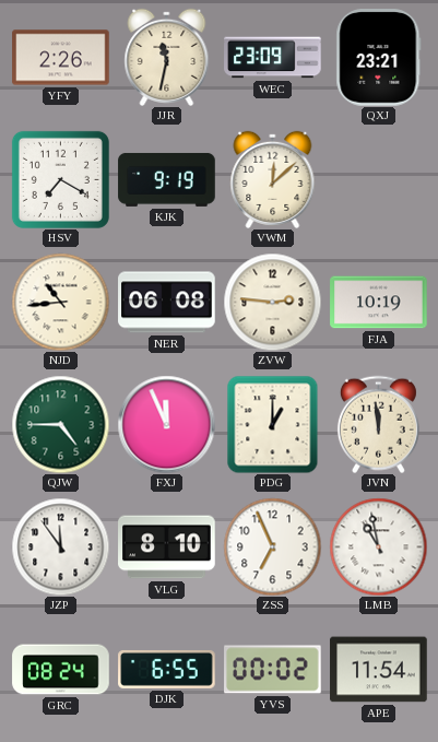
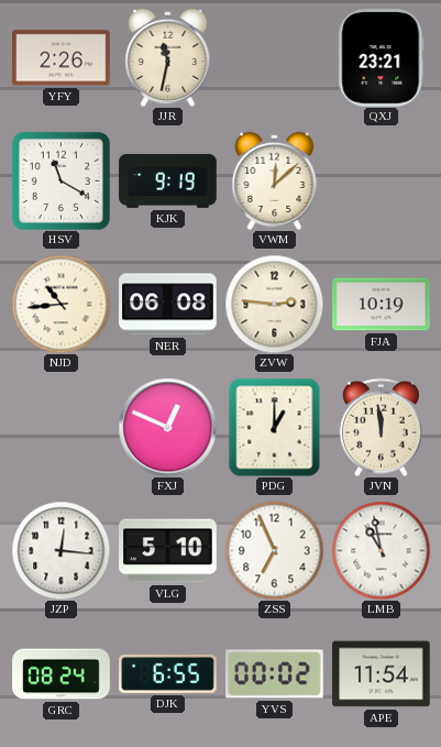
WEC: 23:09 -> none
HSV: 7:20 -> 11:20
QJW: 4:45 -> none
FXJ: 11:56 -> 12:49
JZP: 11:54 -> 12:16
VLG: 8:10 -> 5:10
